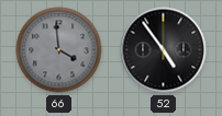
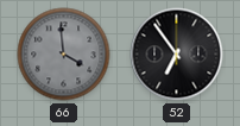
52: 4:54 -> 6:54
